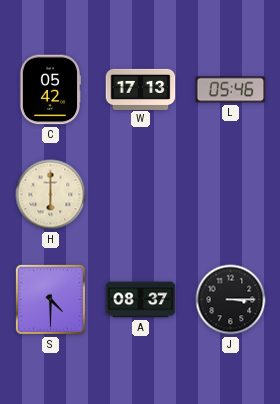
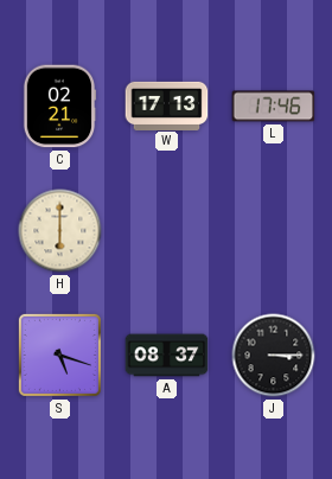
C: 05:42 -> 02:21
L: 05:46 -> 17:46
S: 4:30 -> 5:18
